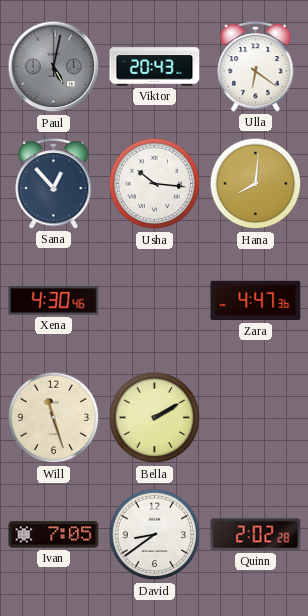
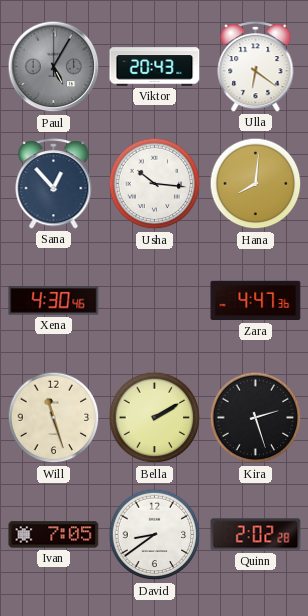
Paul: 5:02 -> 5:05
Kira: none -> 2:27
